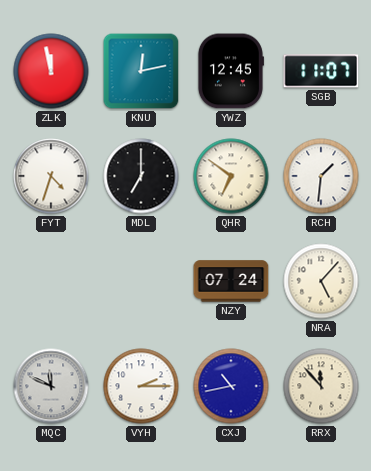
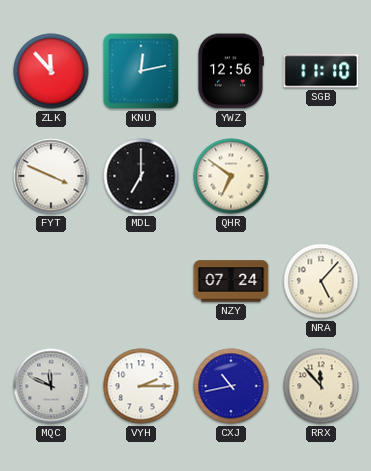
ZLK: 11:58 -> 11:53
YWZ: 12:45 -> 12:56
SGB: 11:07 -> 11:10
FYT: 4:33 -> 3:49
RCH: 1:31 -> none
